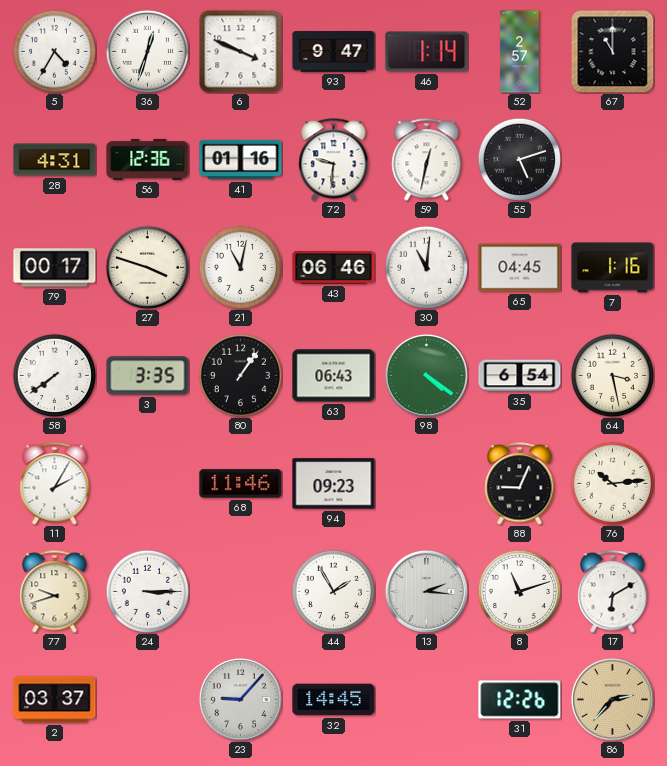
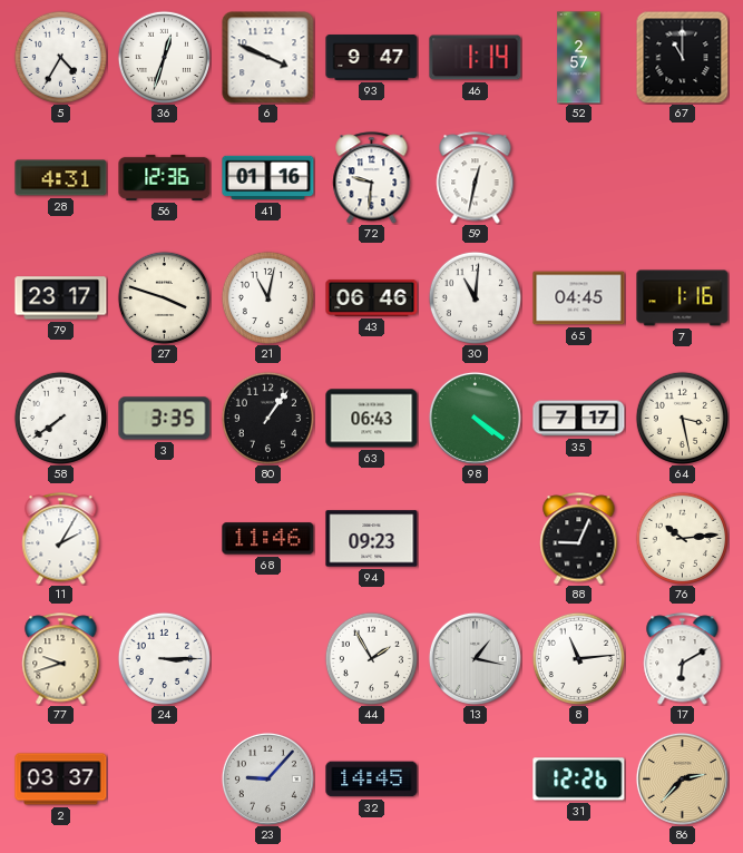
55: 5:12 -> none
79: 00:17 -> 23:17
35: 6:54 -> 7:17
13: 2:16 -> 1:17
8: 11:12 -> 11:14
